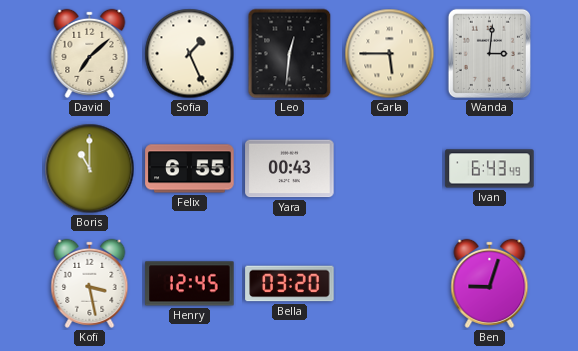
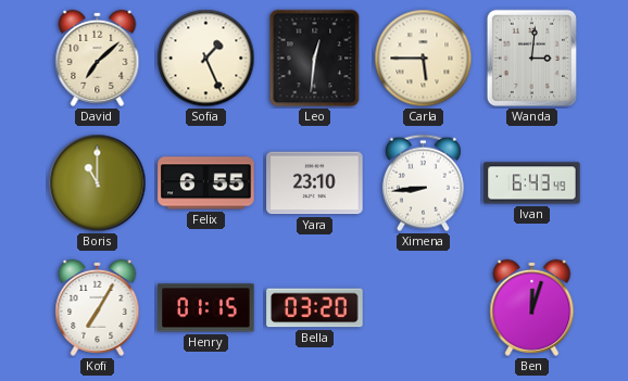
Yara: 00:43 -> 23:10
Ximena: none -> 8:44
Kofi: 3:28 -> 7:05
Henry: 12:45 -> 01:15
Ben: 9:03 -> 12:03
